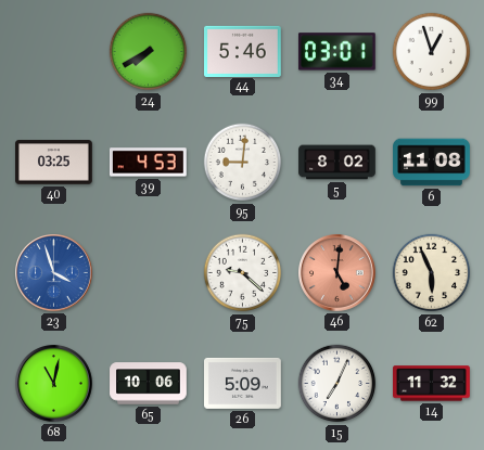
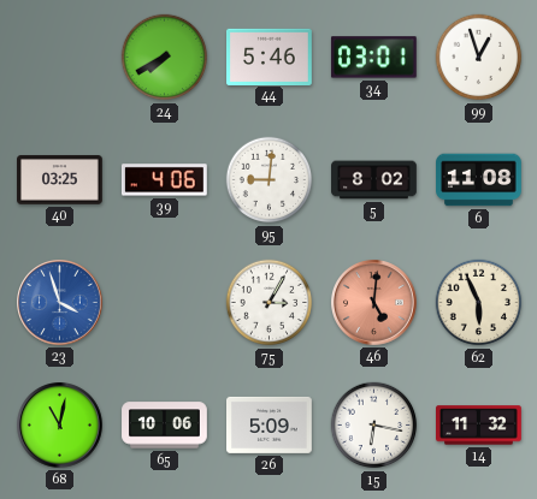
39: 4:53 -> 4:06
75: 9:22 -> 3:05
15: 7:04 -> 6:17
